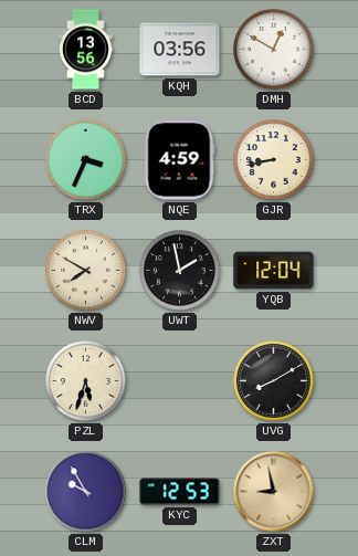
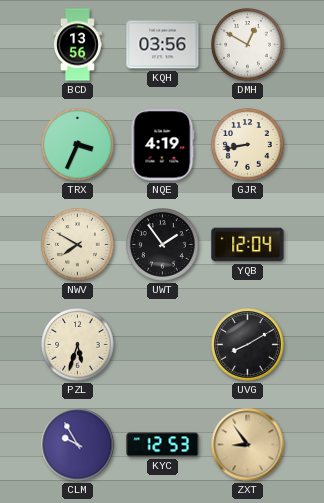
NQE: 4:59 -> 4:19
UWT: 1:58 -> 1:54
ZXT: 8:58 -> 8:54
